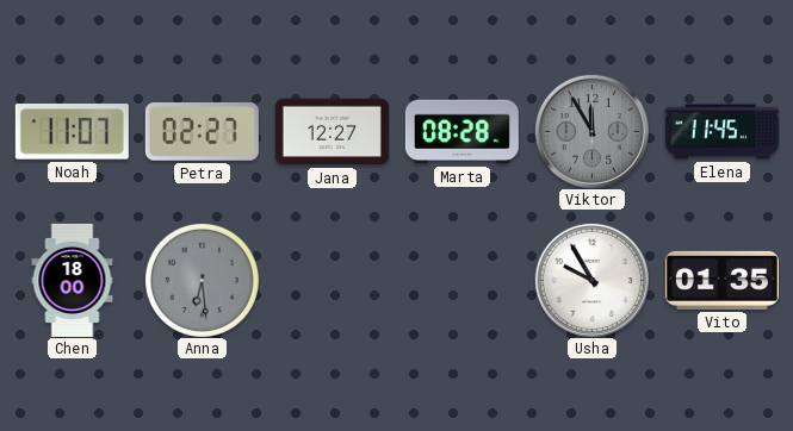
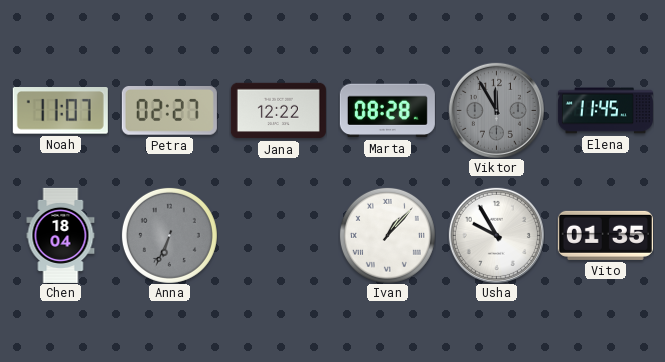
Jana: 12:27 -> 12:22
Chen: 18:00 -> 18:04
Anna: 6:29 -> 6:34
Ivan: none -> 1:07
